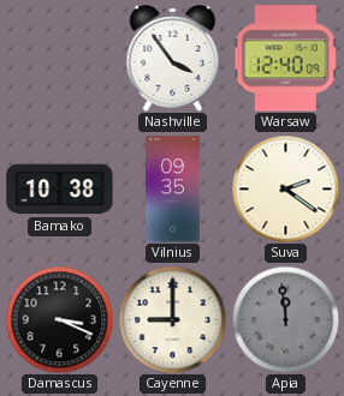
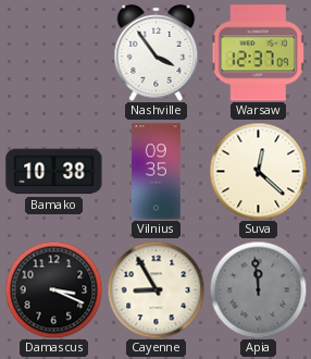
Warsaw: 12:40 -> 12:37
Suva: 2:21 -> 12:22
Cayenne: 9:00 -> 8:55
